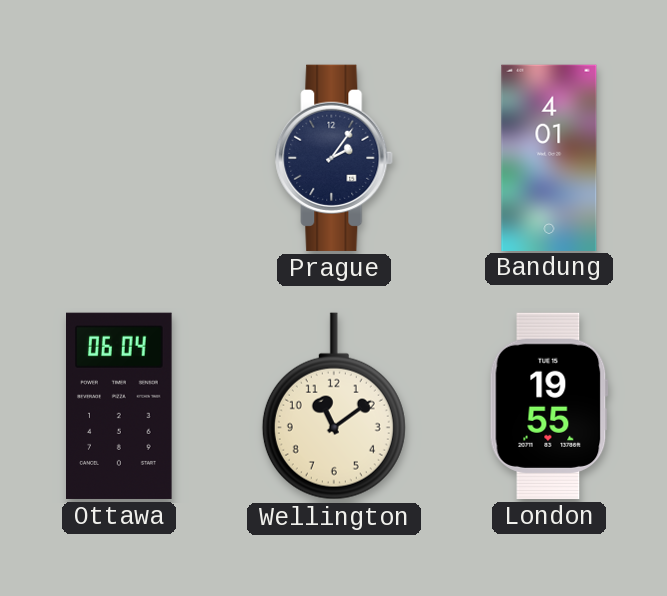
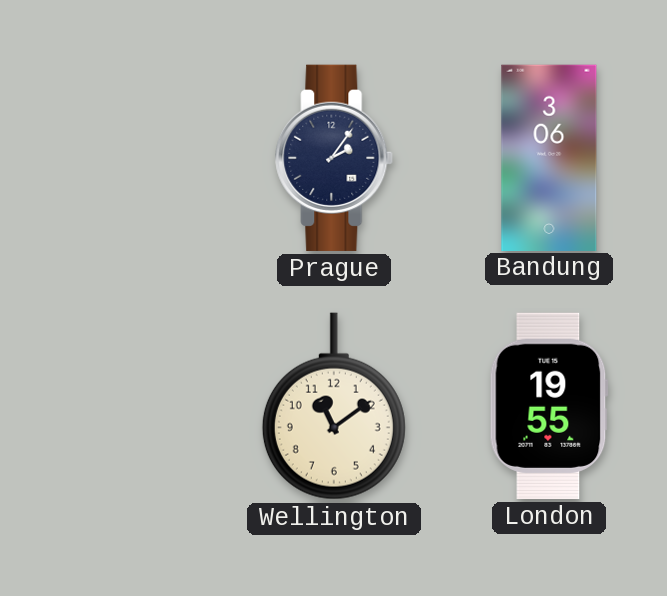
Bandung: 4:01 -> 3:06
Ottawa: 06:04 -> none
